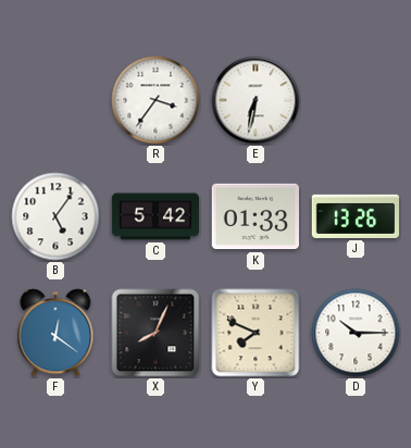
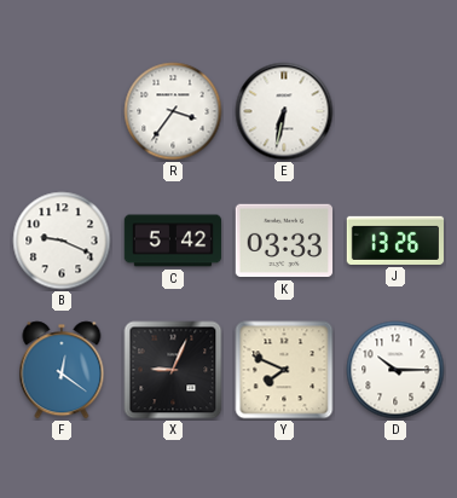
B: 5:06 -> 9:19
K: 01:33 -> 03:33
X: 8:04 -> 9:04
